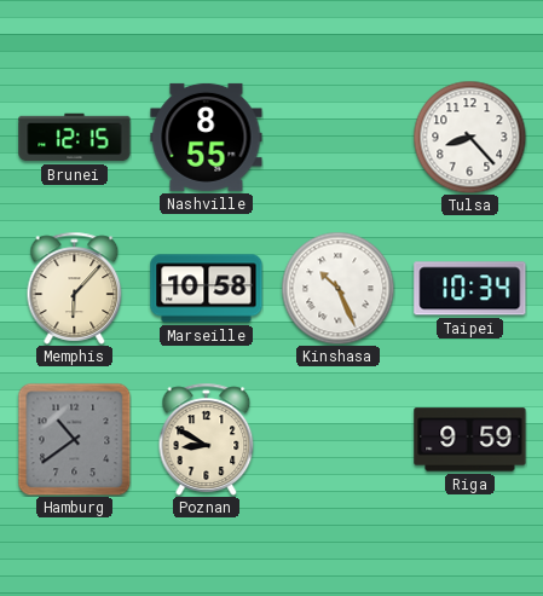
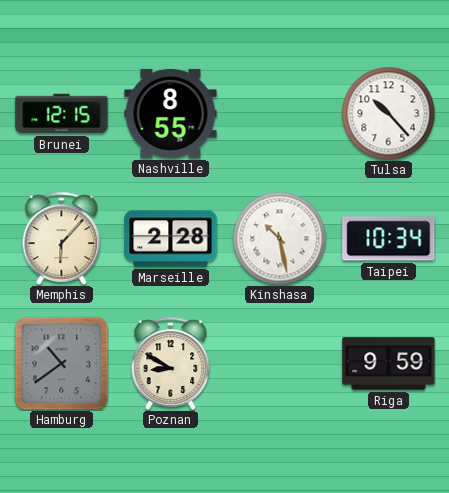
Tulsa: 8:23 -> 10:23
Marseille: 10:58 -> 2:28
Kinshasa: 10:26 -> 10:28
